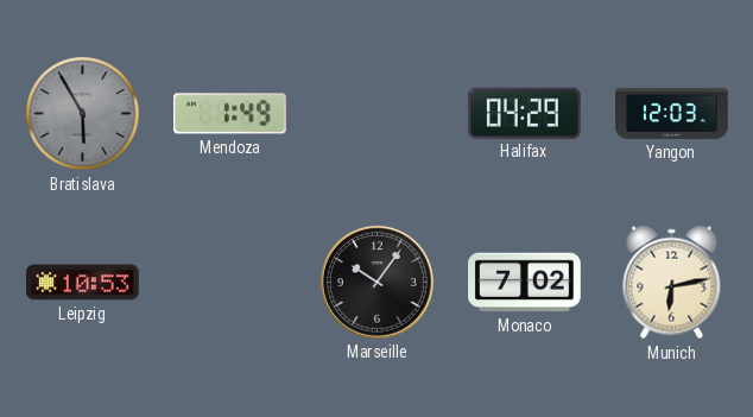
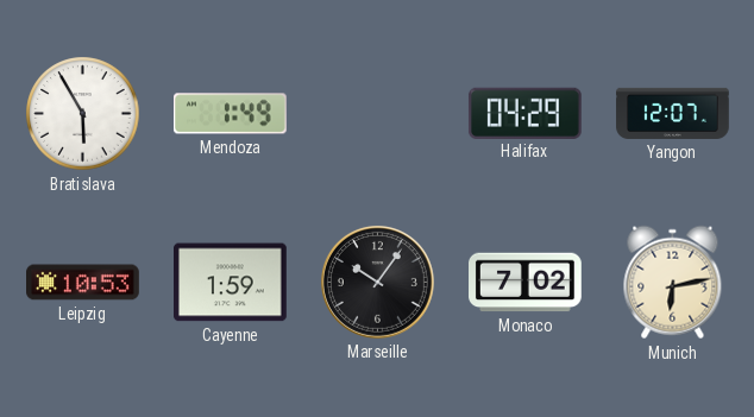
Bratislava dial: grey -> white
Yangon: 12:03 -> 12:07
Cayenne: none -> 1:59
